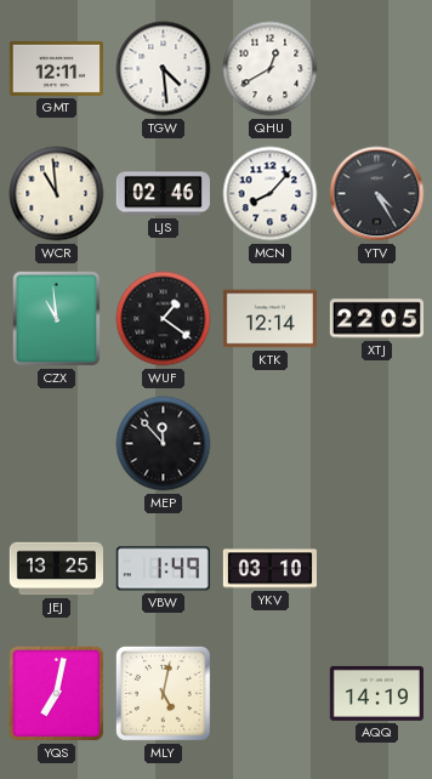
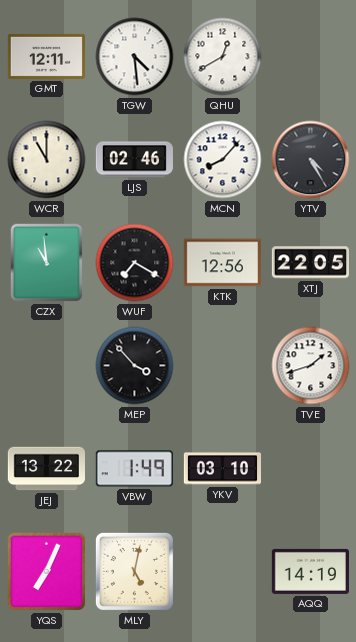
WCR: 10:59 -> 11:00
WUF: 1:21 -> 7:20
KTK: 12:14 -> 12:56
MEP: 11:53 -> 3:53
TVE: none -> 1:42
JEJ: 13:25 -> 13:22
YQS: 7:02 -> 7:04
